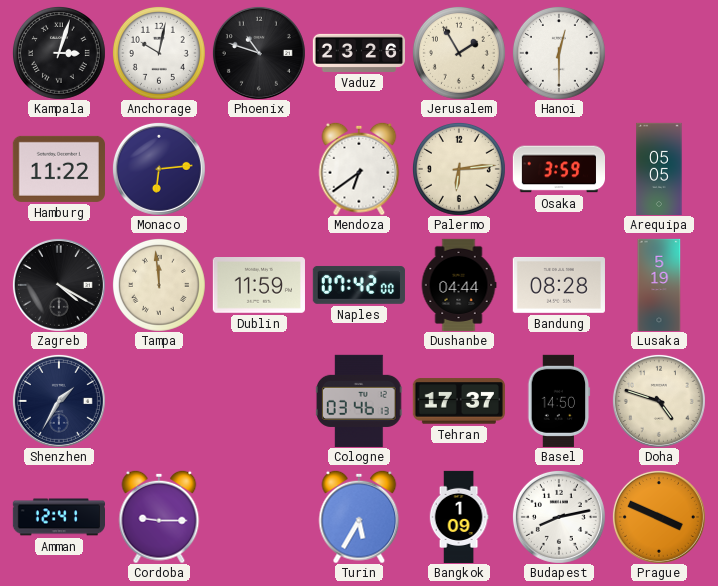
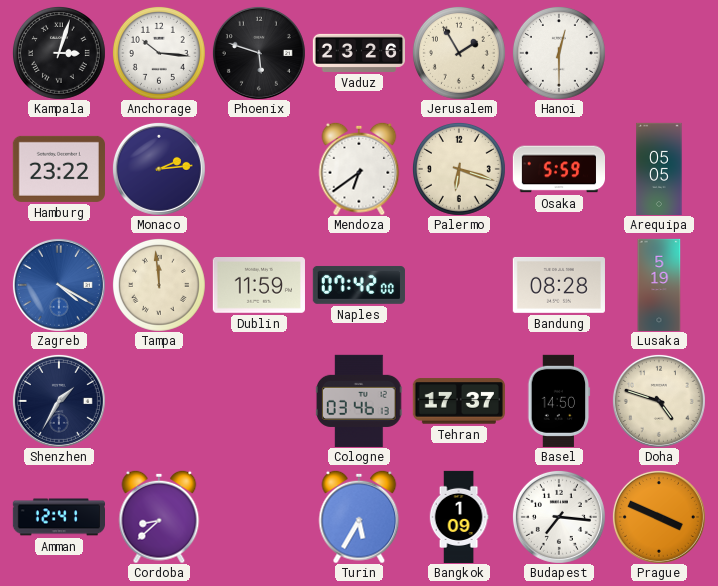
Anchorage: 10:02 -> 10:16
Phoenix: 10:48 -> 5:48
Hamburg: 11:22 -> 23:22
Monaco: 6:14 -> 2:14
Palermo: 6:14 -> 6:18
Osaka: 3:59 -> 5:59
Zagreb dial: black -> blue
Dushanbe: 04:44 -> none
Cordoba: 9:15 -> 8:38
Budapest: 8:13 -> 7:16
